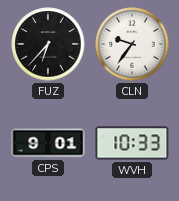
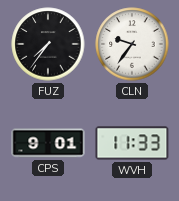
FUZ: 6:37 -> 7:36
WVH: 10:33 -> 11:33
